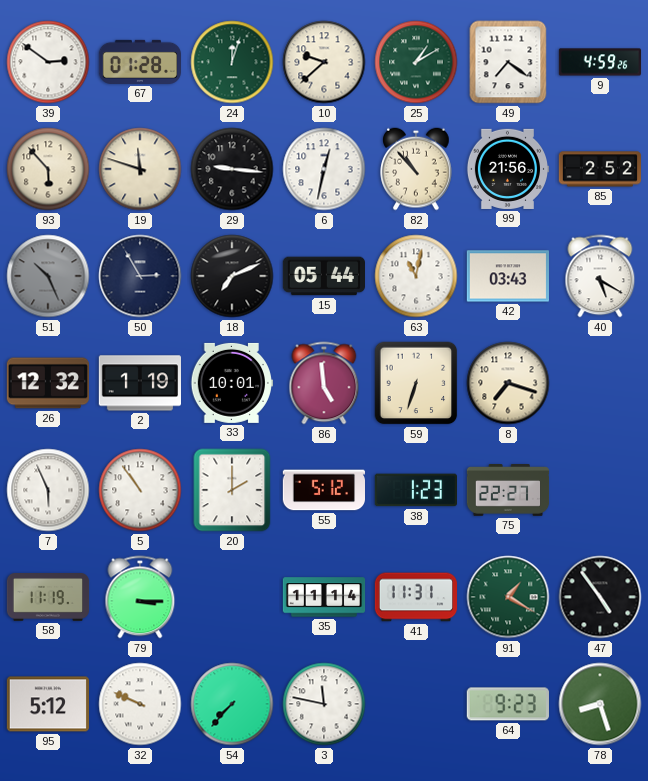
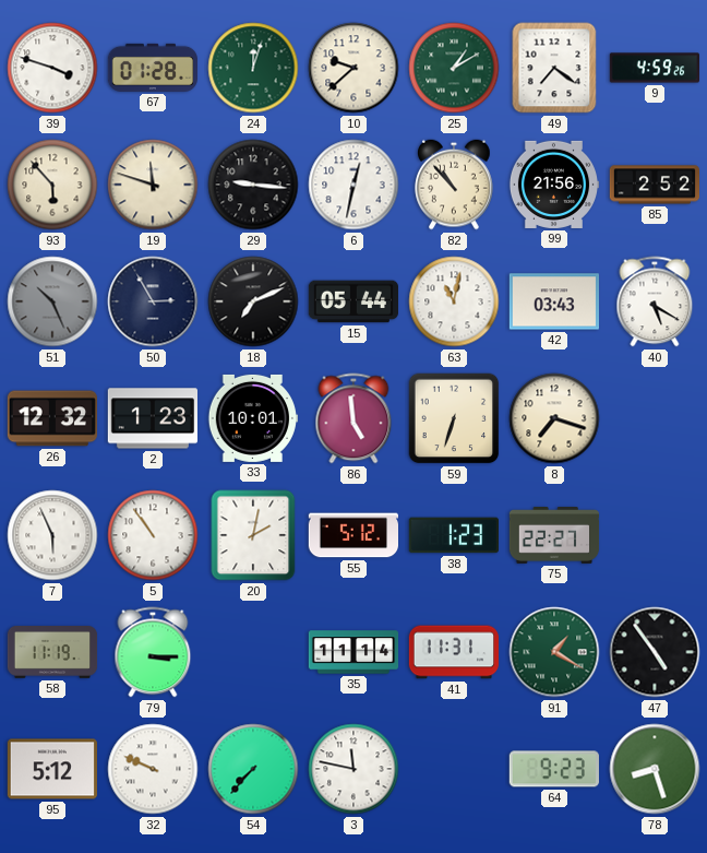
39: 2:51 -> 3:48
2: 1:19 -> 1:23
20: 2:00 -> 2:02
